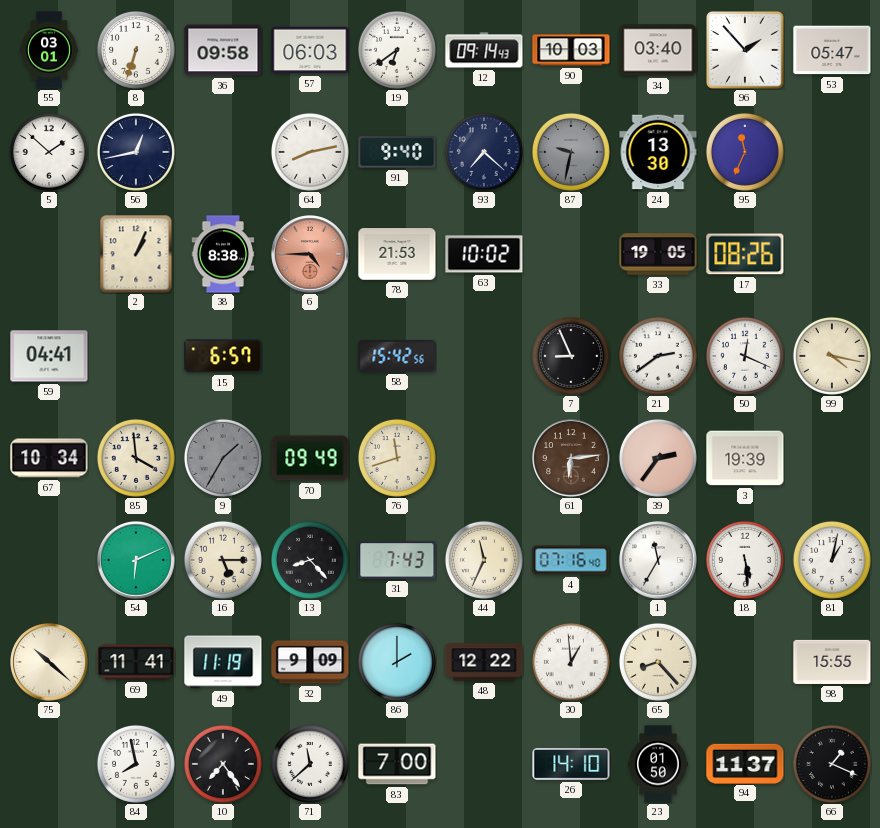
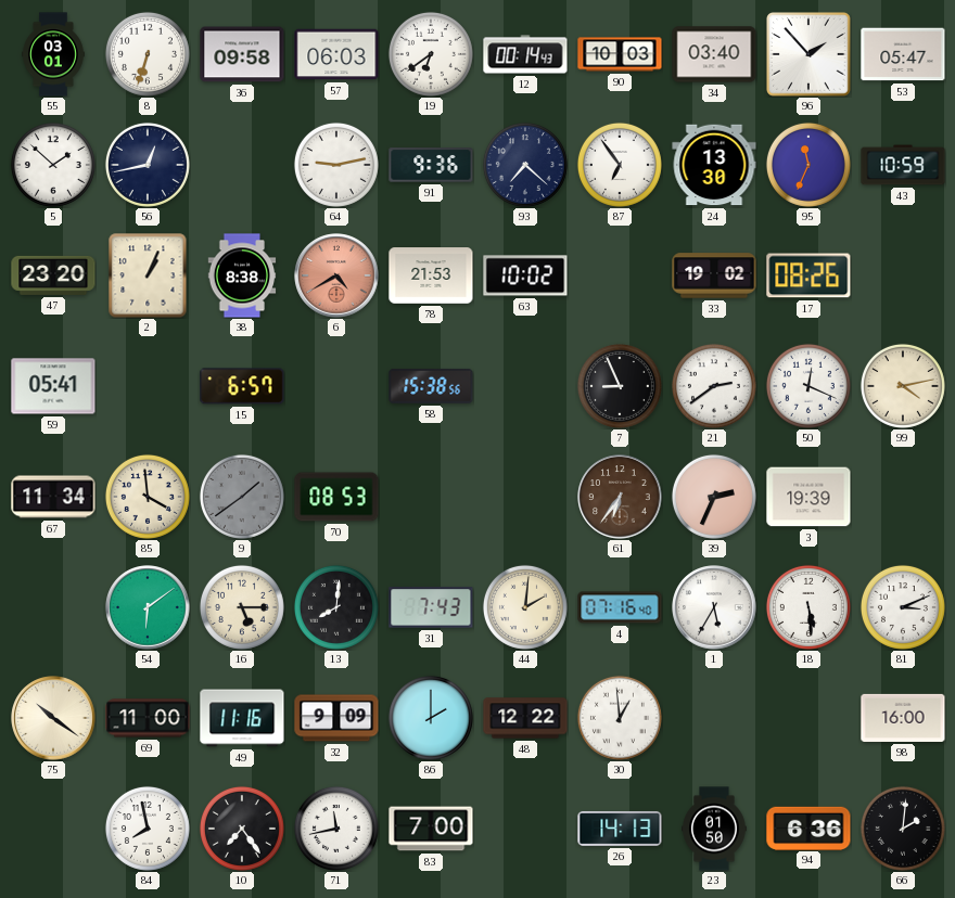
12: 09:14 -> 00:14
64: 8:13 -> 9:13
91: 9:40 -> 9:36
87: 9:32 -> 6:54
87 dial: grey -> white
43: none -> 10:59
47: none -> 23:20
6: 4:45 -> 4:40
33: 19:05 -> 19:02
59: 04:41 -> 05:41
58: 15:42 -> 15:38
99: 4:17 -> 4:13
67: 10:34 -> 11:34
9: 1:35 -> 1:39
70: 09:49 -> 08:53
76: 11:42 -> none
61: 6:14 -> 6:36
39: 2:36 -> 2:34
54: 6:11 -> 6:09
13: 8:23 -> 8:01
44: 11:34 -> 2:01
1: 11:35 -> 5:35
81: 1:02 -> 3:11
75: 10:22 -> 10:21
69: 11:41 -> 11:00
49: 11:19 -> 11:16
65: 8:23 -> none
98: 15:55 -> 16:00
71: 11:38 -> 11:43
26: 14:10 -> 14:13
94: 11:37 -> 6:36
66: 1:19 -> 2:01
